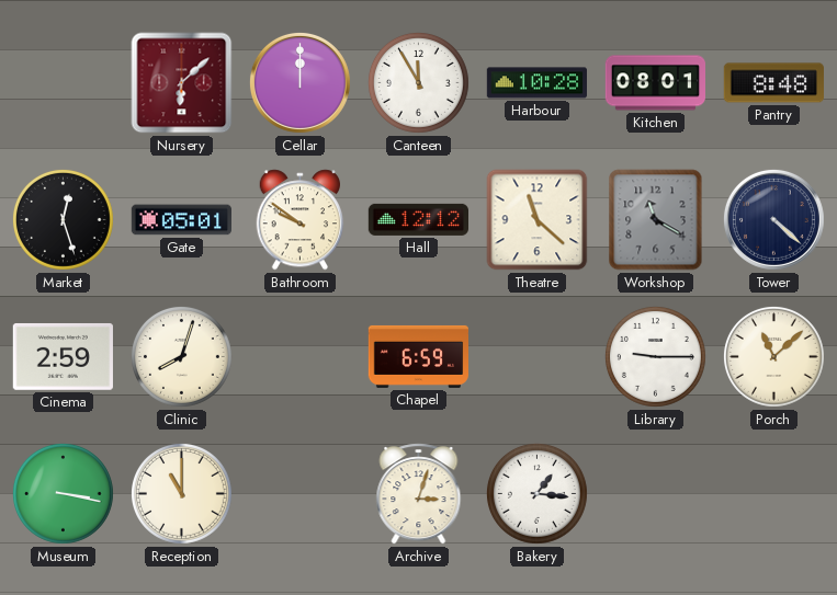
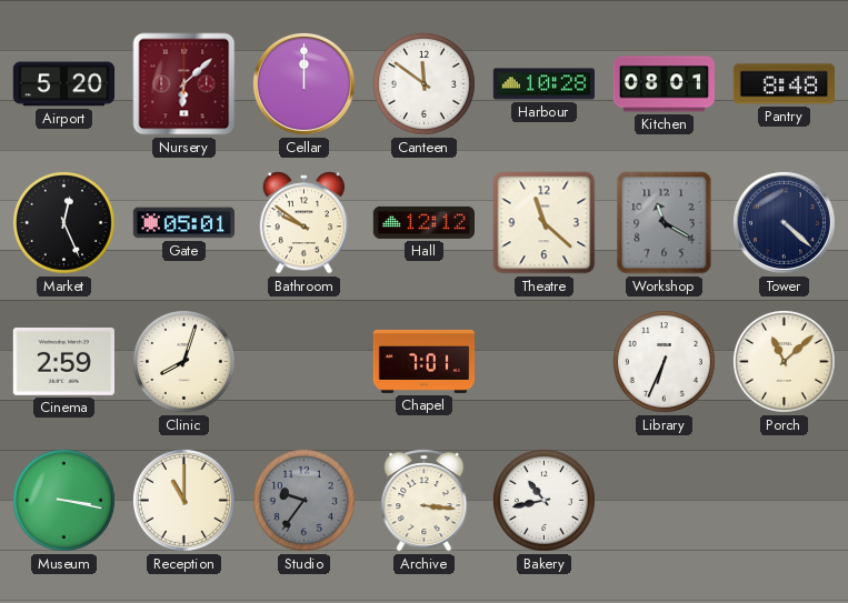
Airport: none -> 5:20
Canteen: 11:55 -> 11:51
Market: 12:27 -> 12:26
Chapel: 6:59 -> 7:01
Library: 9:15 -> 6:34
Studio: none -> 9:36
Archive: 3:03 -> 3:16
Bakery: 1:16 -> 10:43
